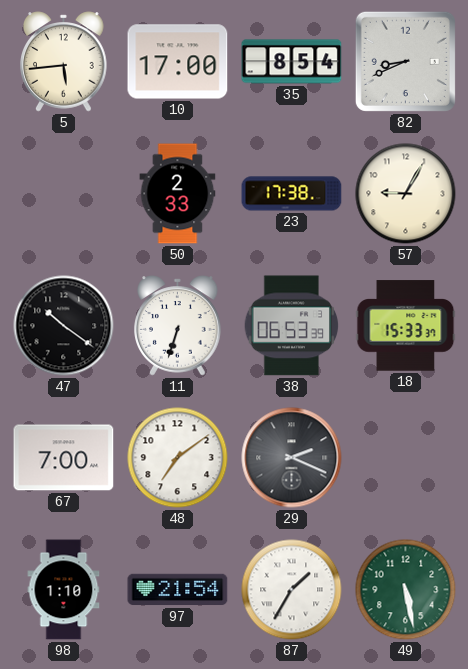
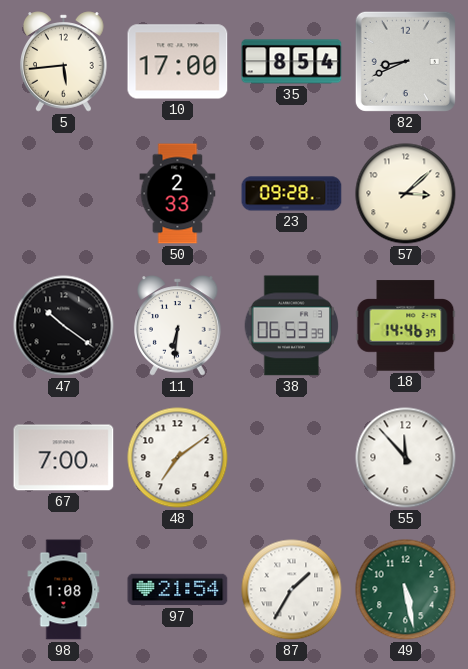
23: 17:38 -> 09:28
57: 9:05 -> 3:08
11: 6:33 -> 6:31
18: 15:33 -> 14:46
29: 2:19 -> none
55: none -> 11:53
98: 1:10 -> 1:08
